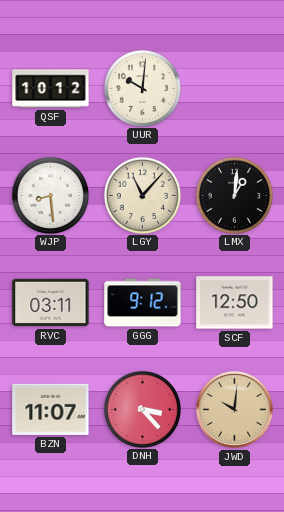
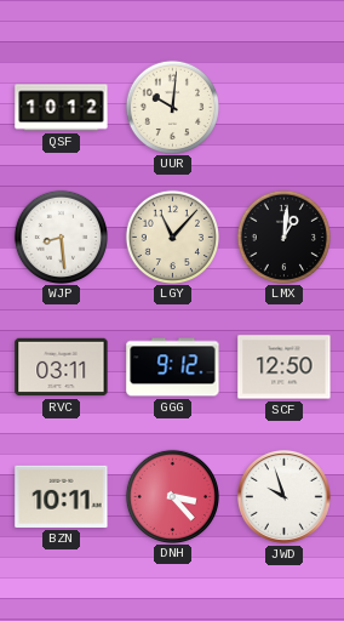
BZN: 11:07 -> 10:11
JWD: 10:01 -> 9:57
JWD dial: champagne -> white
